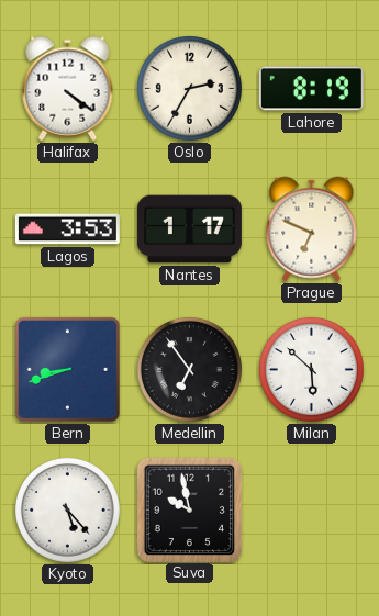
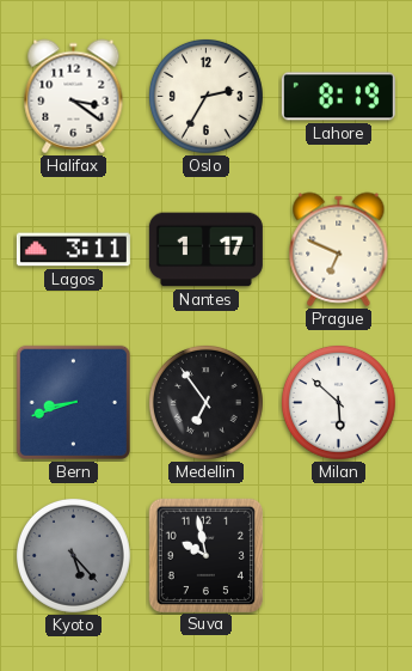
Halifax: 4:21 -> 3:21
Lagos: 3:53 -> 3:11
Kyoto dial: white -> grey
